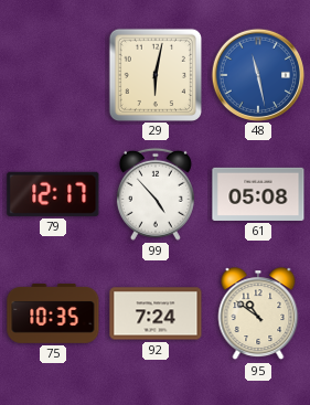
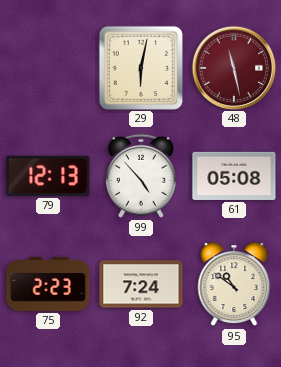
48 dial: blue -> burgundy
79: 12:17 -> 12:13
75: 10:35 -> 2:23
